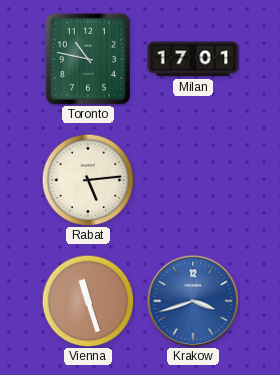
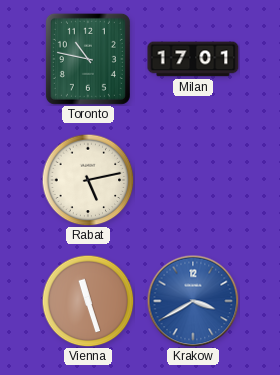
Rabat: 5:14 -> 5:13
Krakow: 3:42 -> 3:40
